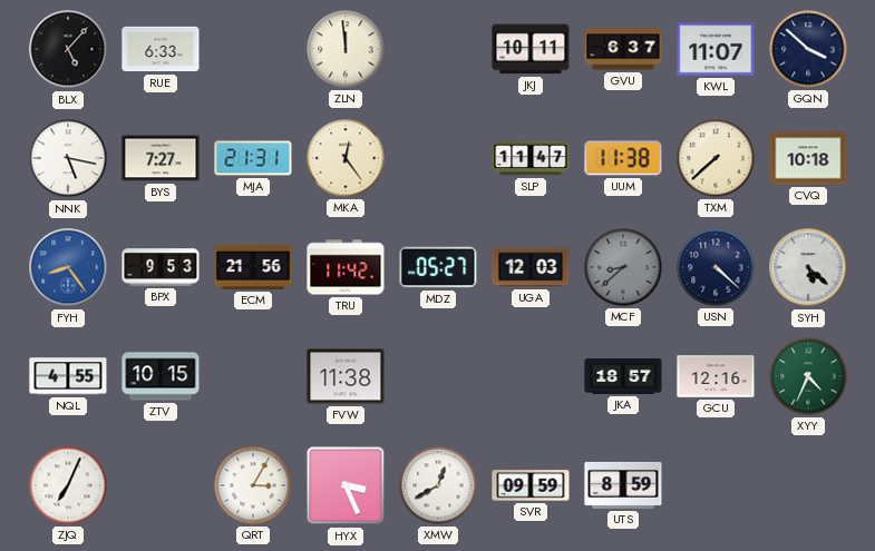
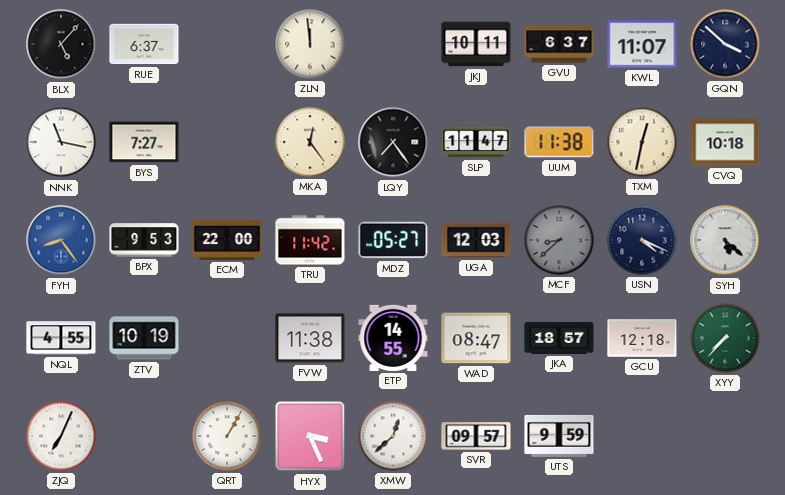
RUE: 6:33 -> 6:37
NNK: 5:17 -> 11:17
MJA: 21:31 -> none
LQY: none -> 7:24
TXM: 7:38 -> 12:32
ECM: 21:56 -> 22:00
USN: 4:22 -> 4:19
ZTV: 10:15 -> 10:19
ETP: none -> 14:55
WAD: none -> 08:47
GCU: 12:16 -> 12:18
XYY: 4:34 -> 7:37
QRT: 3:05 -> 1:05
XMW: 12:40 -> 12:38
SVR: 09:59 -> 09:57
UTS: 8:59 -> 9:59
